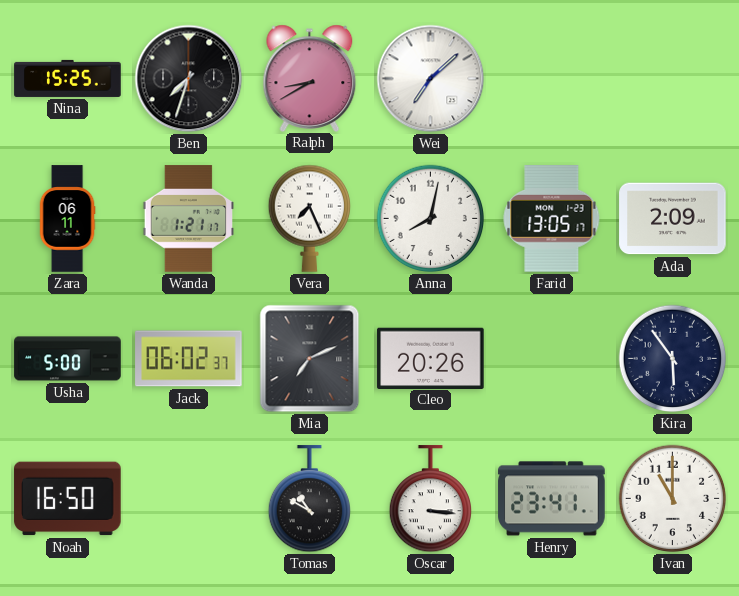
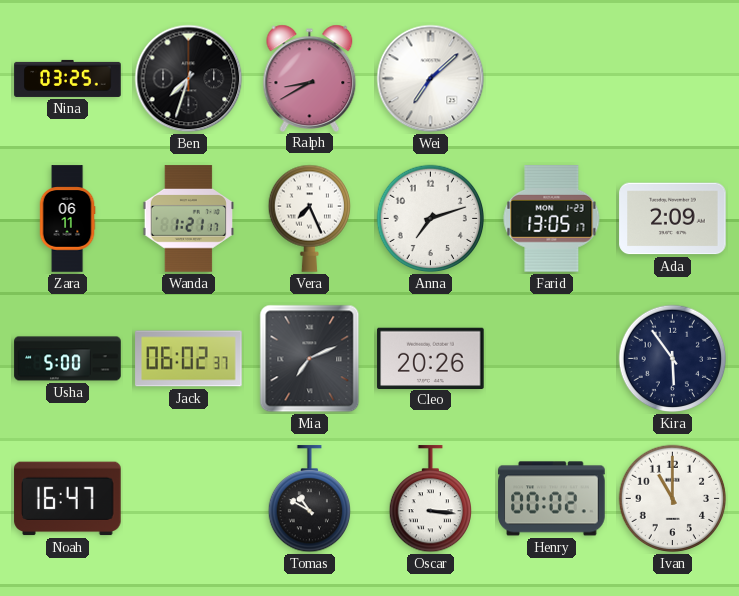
Nina: 15:25 -> 03:25
Anna: 8:02 -> 7:12
Noah: 16:50 -> 16:47
Henry: 23:41 -> 00:02
